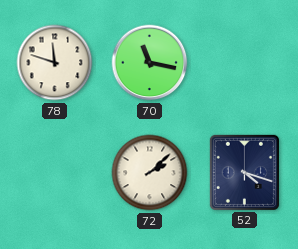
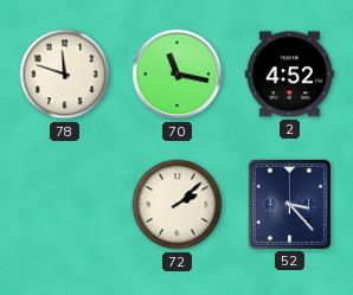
2: none -> 4:52
52: 4:18 -> 3:23
